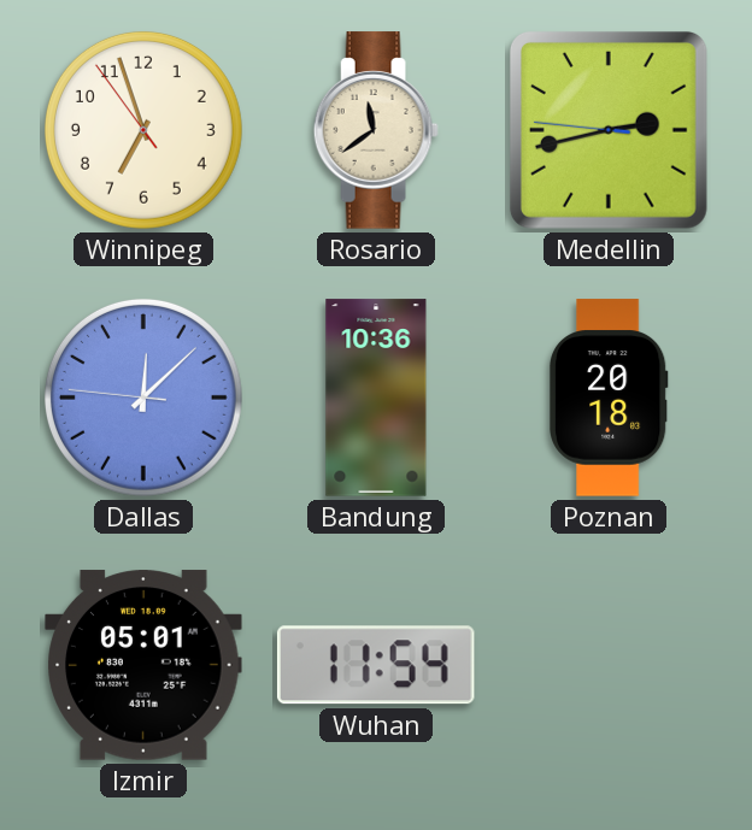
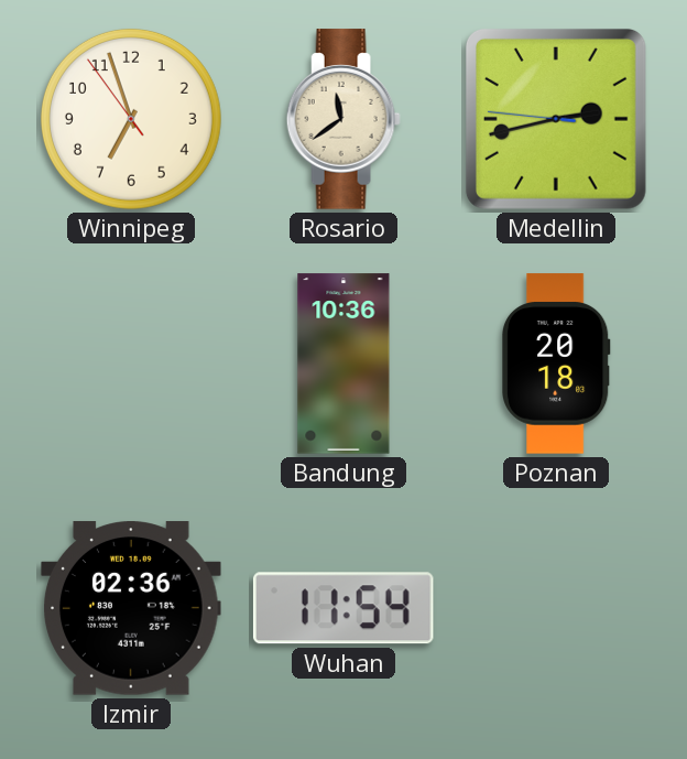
Dallas: 12:07 -> none
Izmir: 05:01 -> 02:36
